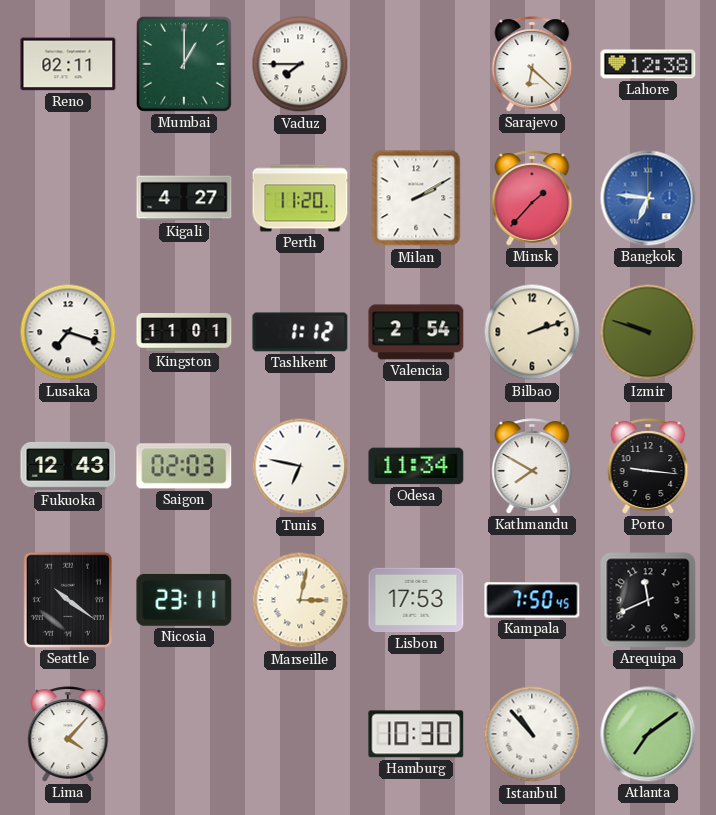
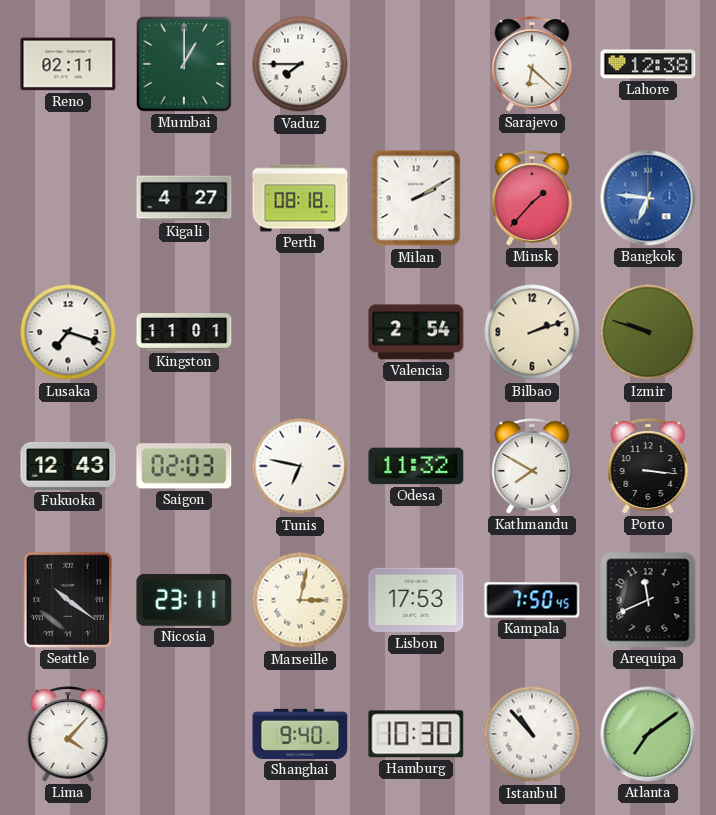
Perth: 11:20 -> 08:18
Tashkent: 1:12 -> none
Odesa: 11:34 -> 11:32
Porto: 9:16 -> 3:16
Shanghai: none -> 9:40
